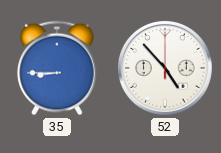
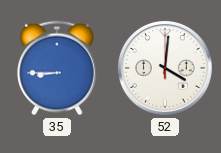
52: 4:53 -> 4:01
